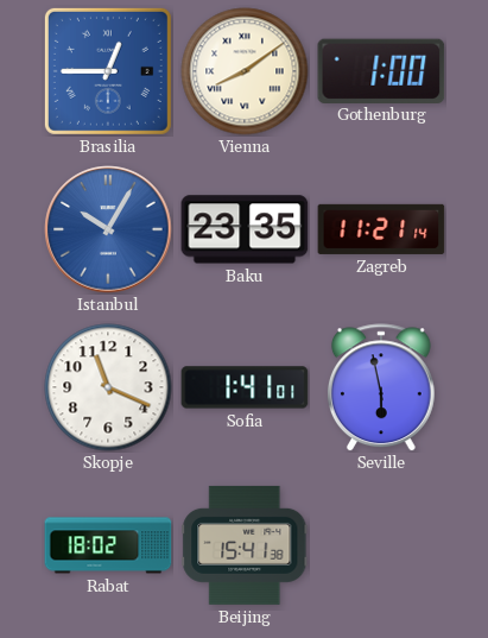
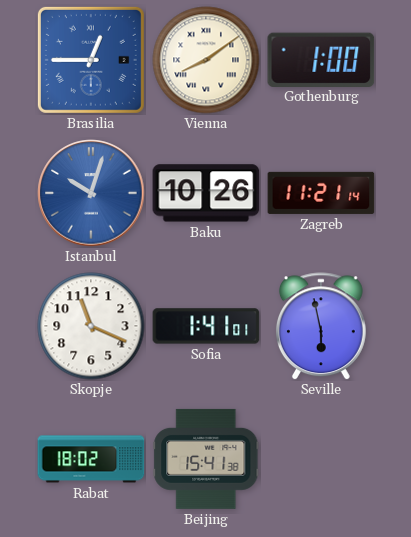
Istanbul: 10:05 -> 10:03
Baku: 23:35 -> 10:26
